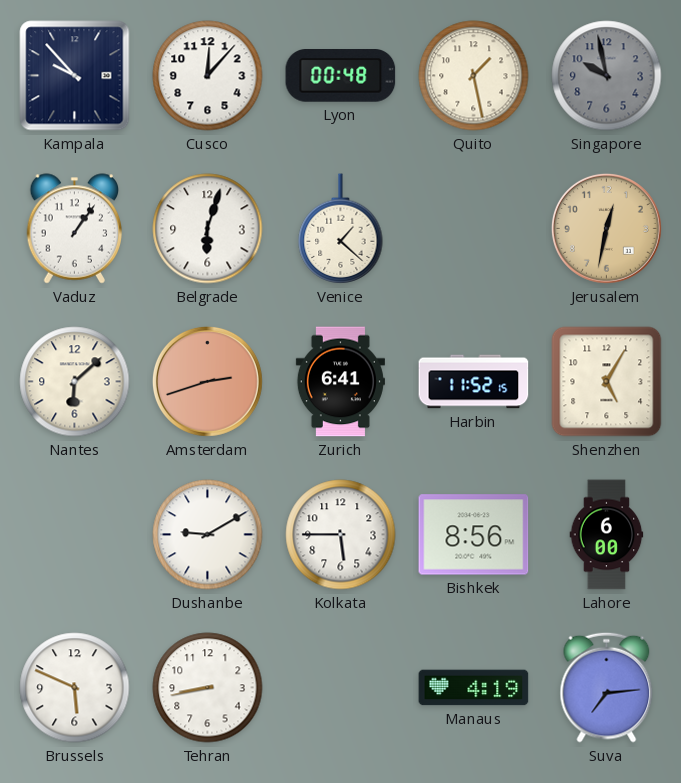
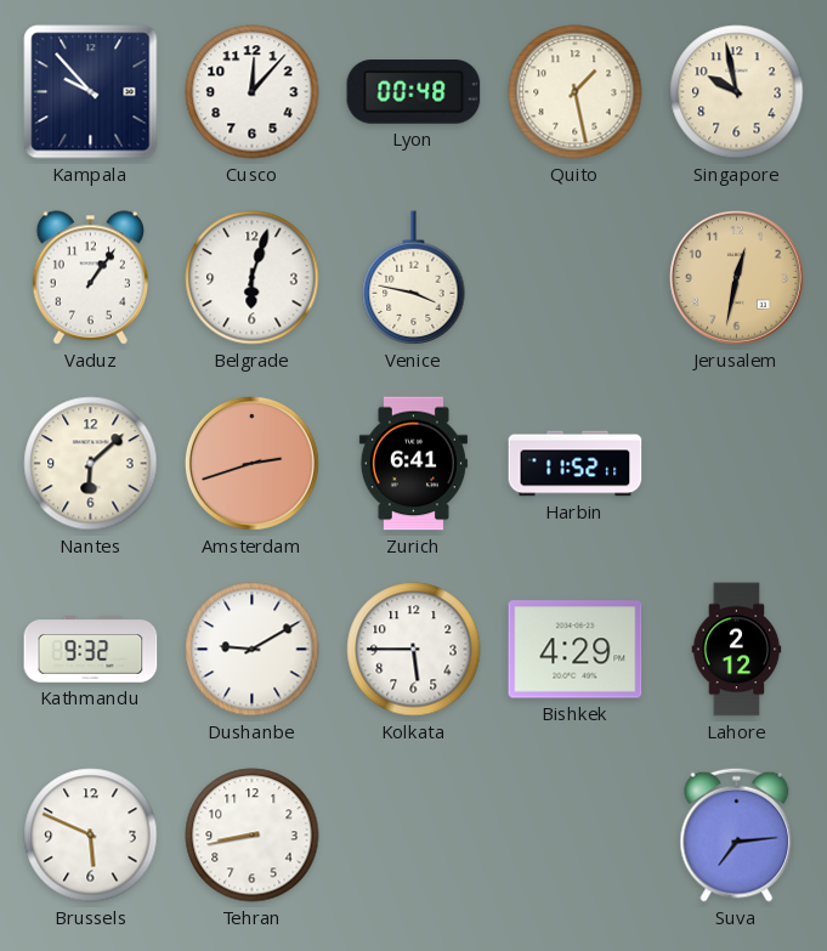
Singapore dial: grey -> cream
Venice: 1:22 -> 3:47
Harbin: 11:52:15 -> 11:52:11
Shenzhen: 5:05 -> none
Kathmandu: none -> 9:32
Bishkek: 8:56 -> 4:29
Lahore: 6:00 -> 2:12
Manaus: 4:19 -> none
